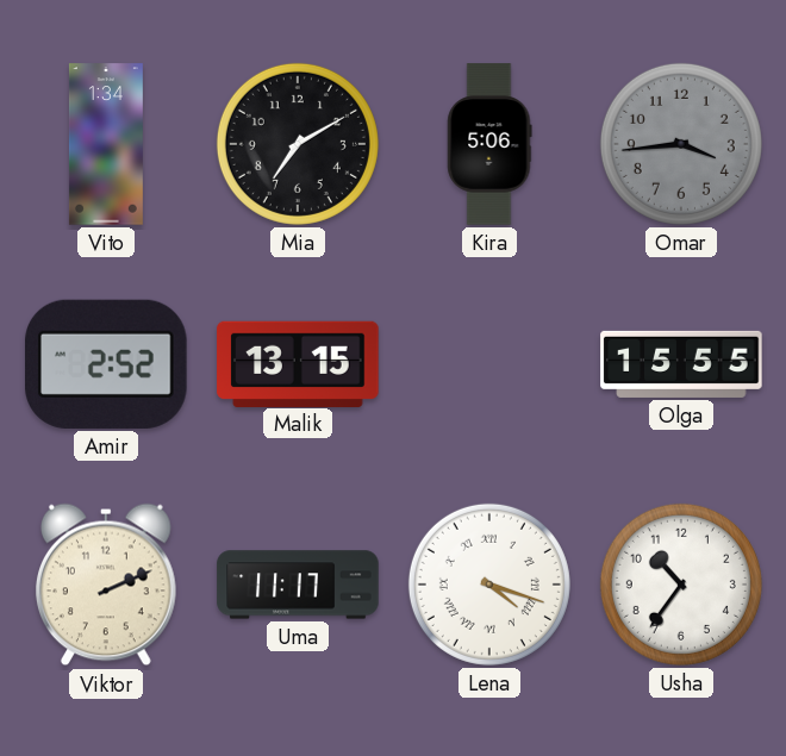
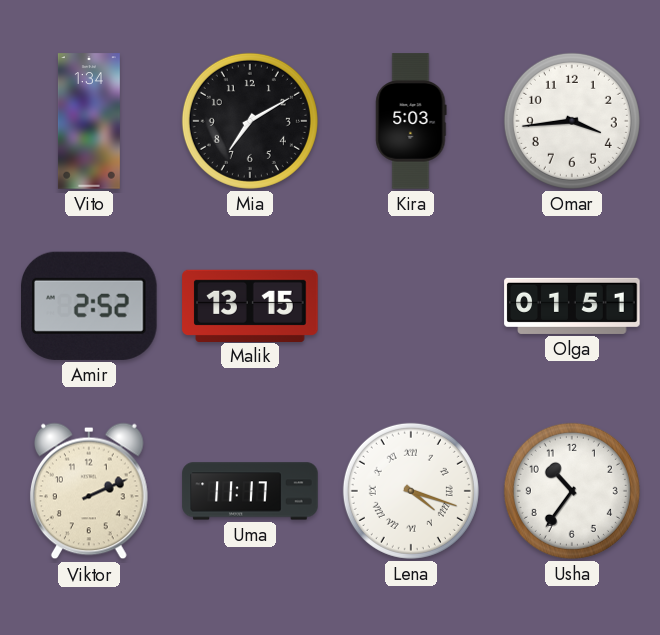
Kira: 5:06 -> 5:03
Omar dial: grey -> white
Olga: 15:55 -> 01:51
